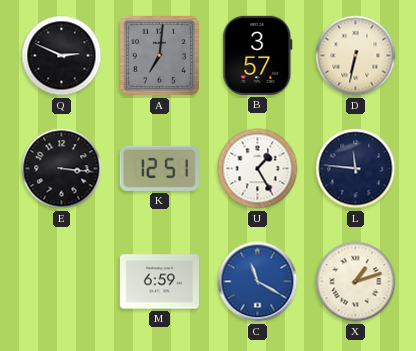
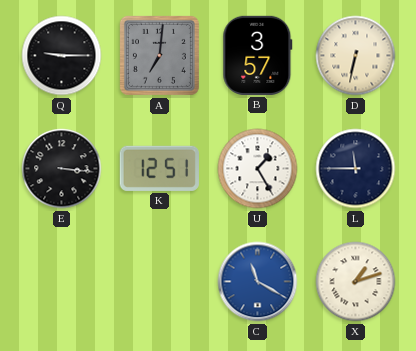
Q: 2:49 -> 9:15
L: 11:46 -> 11:45
M: 6:59 -> none
